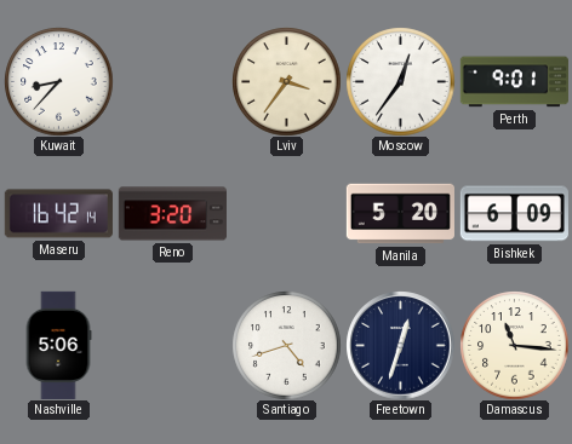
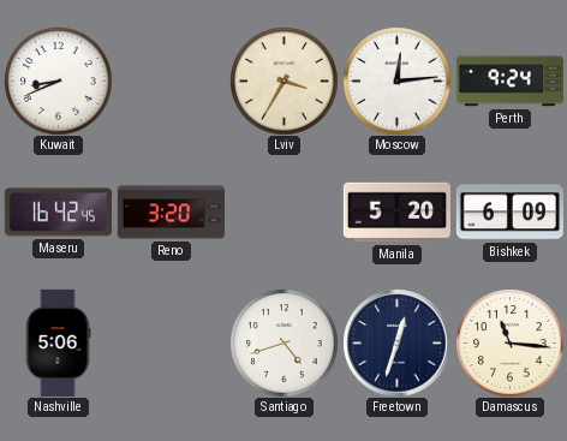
Kuwait: 8:37 -> 8:41
Lviv: 3:36 -> 3:35
Moscow: 12:36 -> 12:14
Perth: 9:01 -> 9:24
Maseru: 16:42:14 -> 16:42:45
